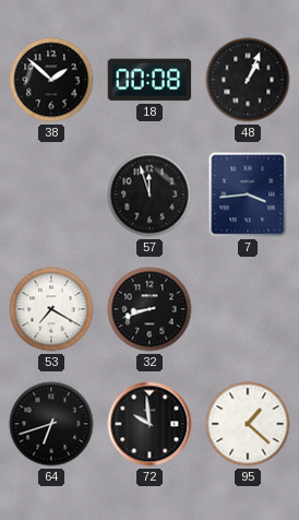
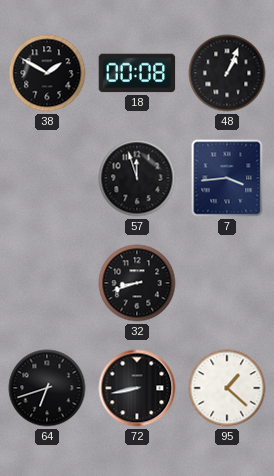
38: 1:52 -> 1:50
53: 7:20 -> none
72: 9:59 -> 8:43
